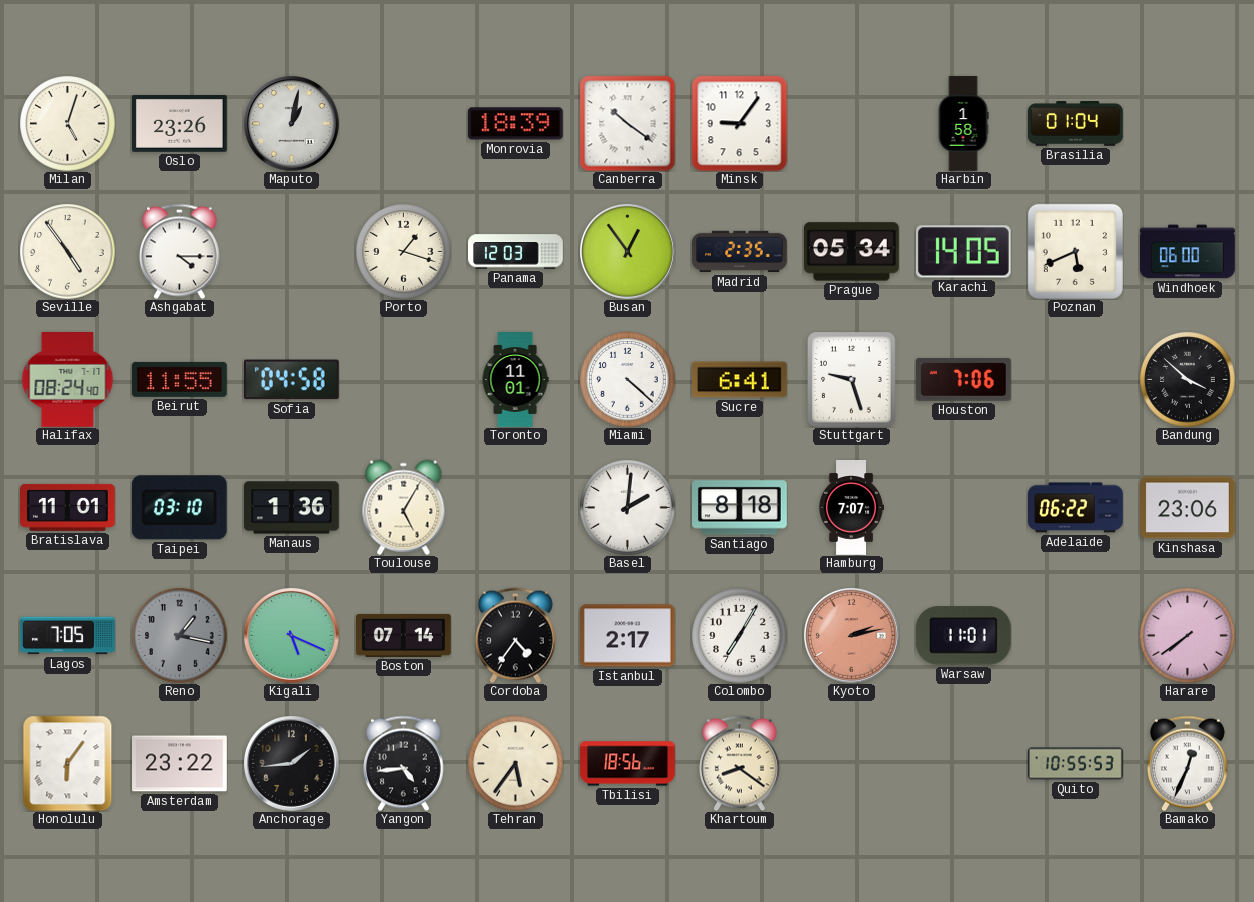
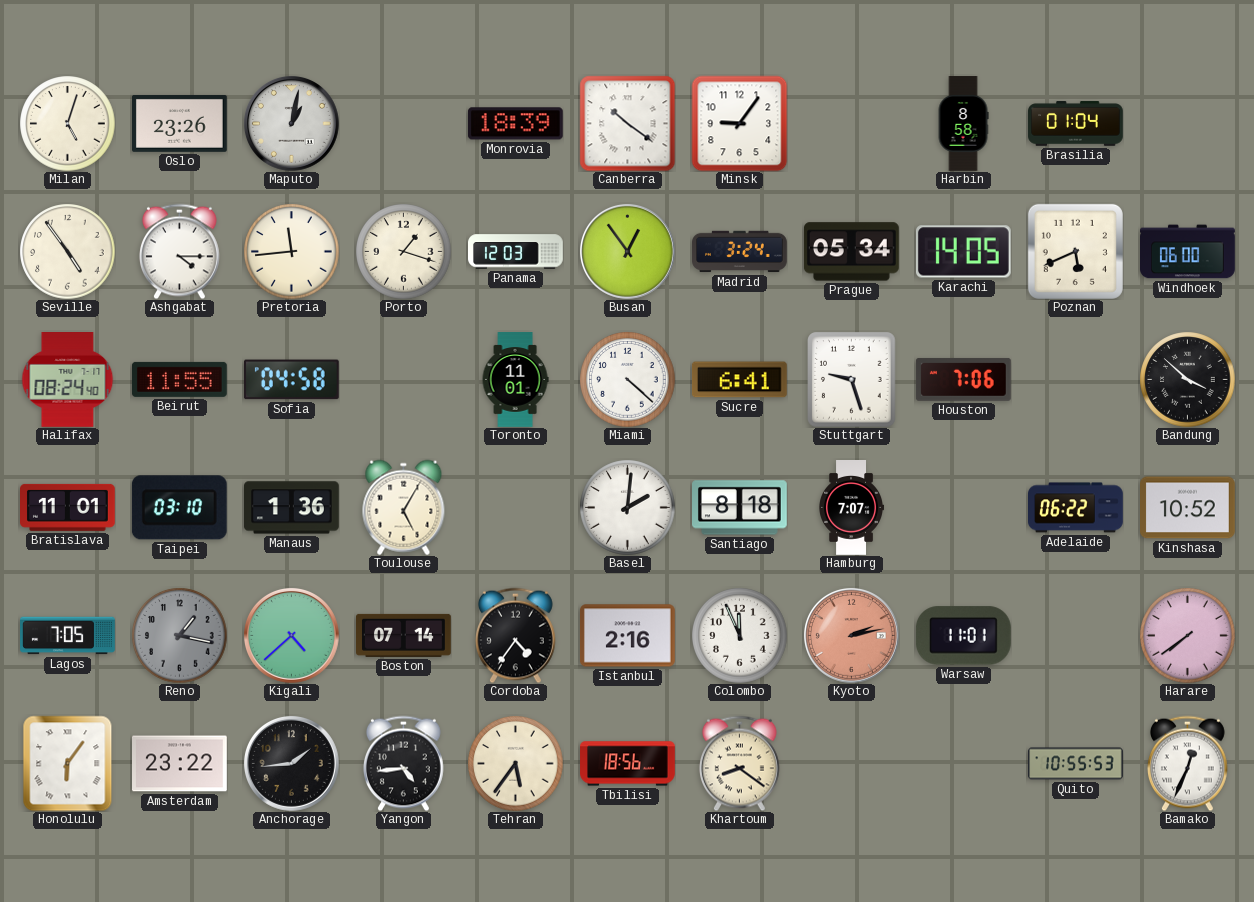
Harbin: 1:58 -> 8:58
Pretoria: none -> 11:44
Madrid: 2:35 -> 3:24
Kinshasa: 23:06 -> 10:52
Kigali: 5:19 -> 4:38
Istanbul: 2:17 -> 2:16
Colombo: 7:05 -> 11:56
